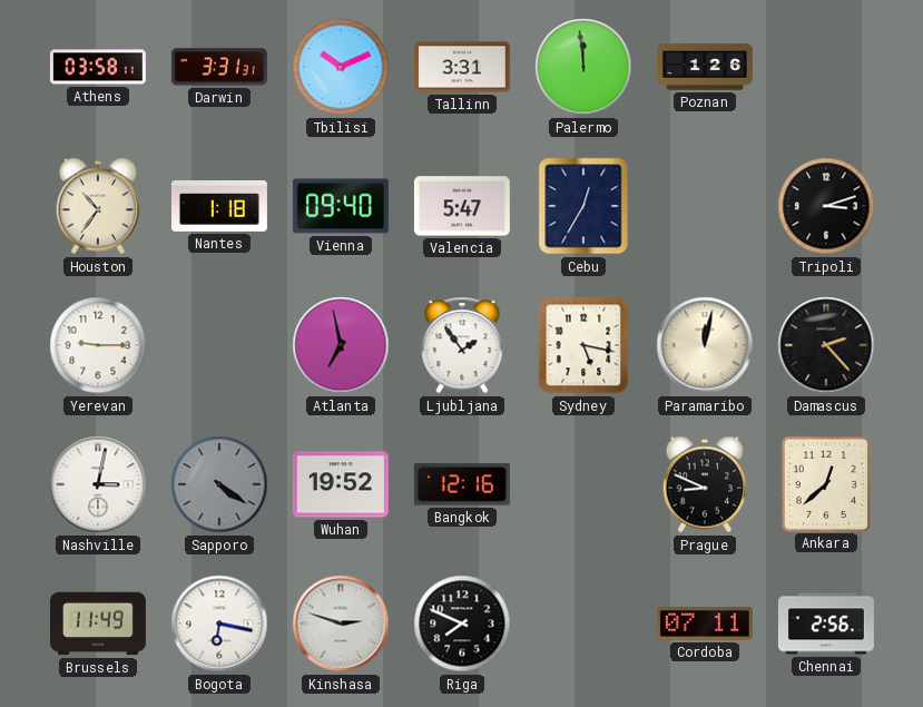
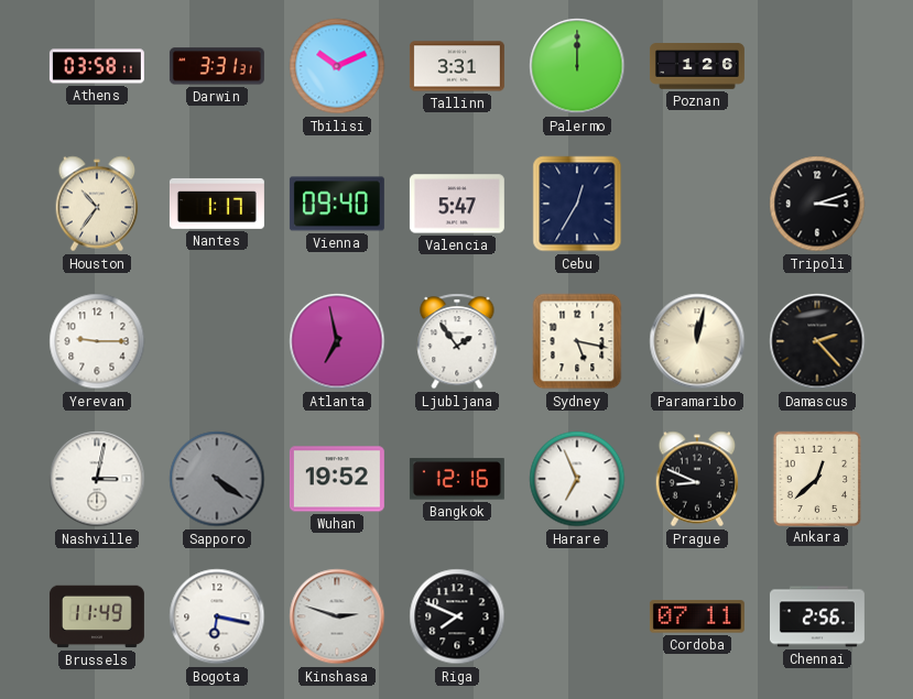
Palermo: 11:59 -> 12:00
Nantes: 1:18 -> 1:17
Harare: none -> 6:56
